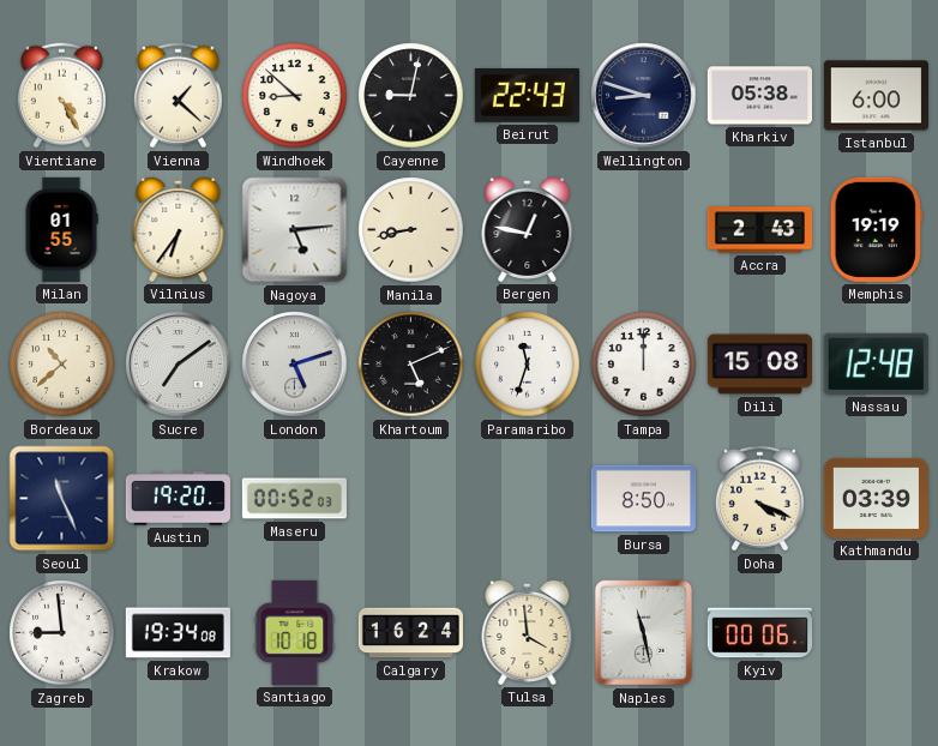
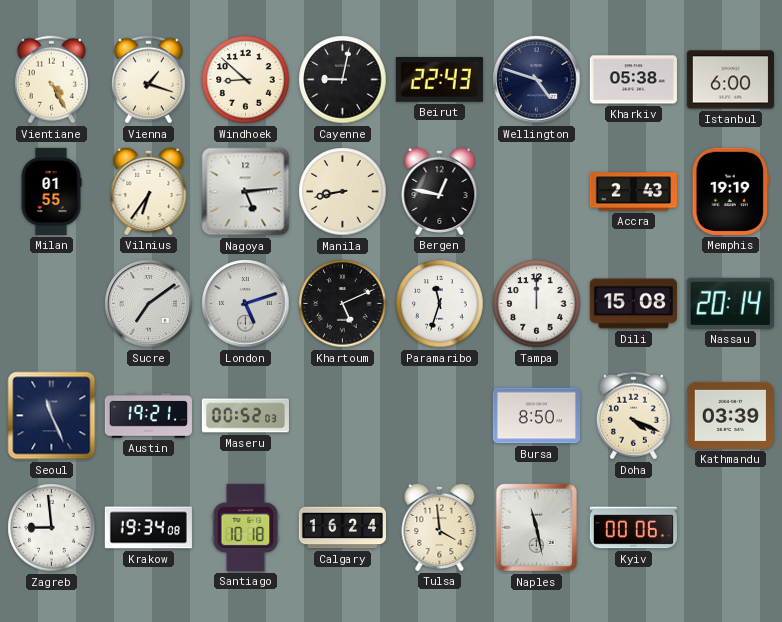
Vienna: 1:22 -> 1:18
Wellington: 8:48 -> 4:48
Bordeaux: 10:38 -> none
Nassau: 12:48 -> 20:14
Austin: 19:20 -> 19:21
